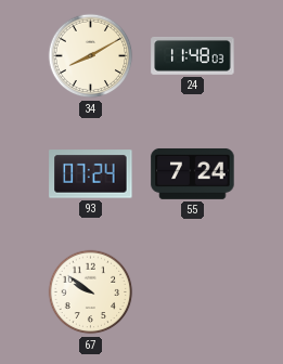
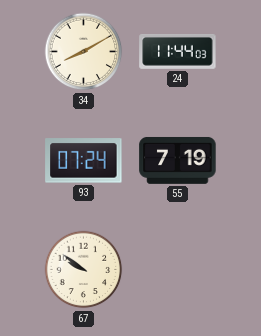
24: 11:48 -> 11:44
55: 7:24 -> 7:19
